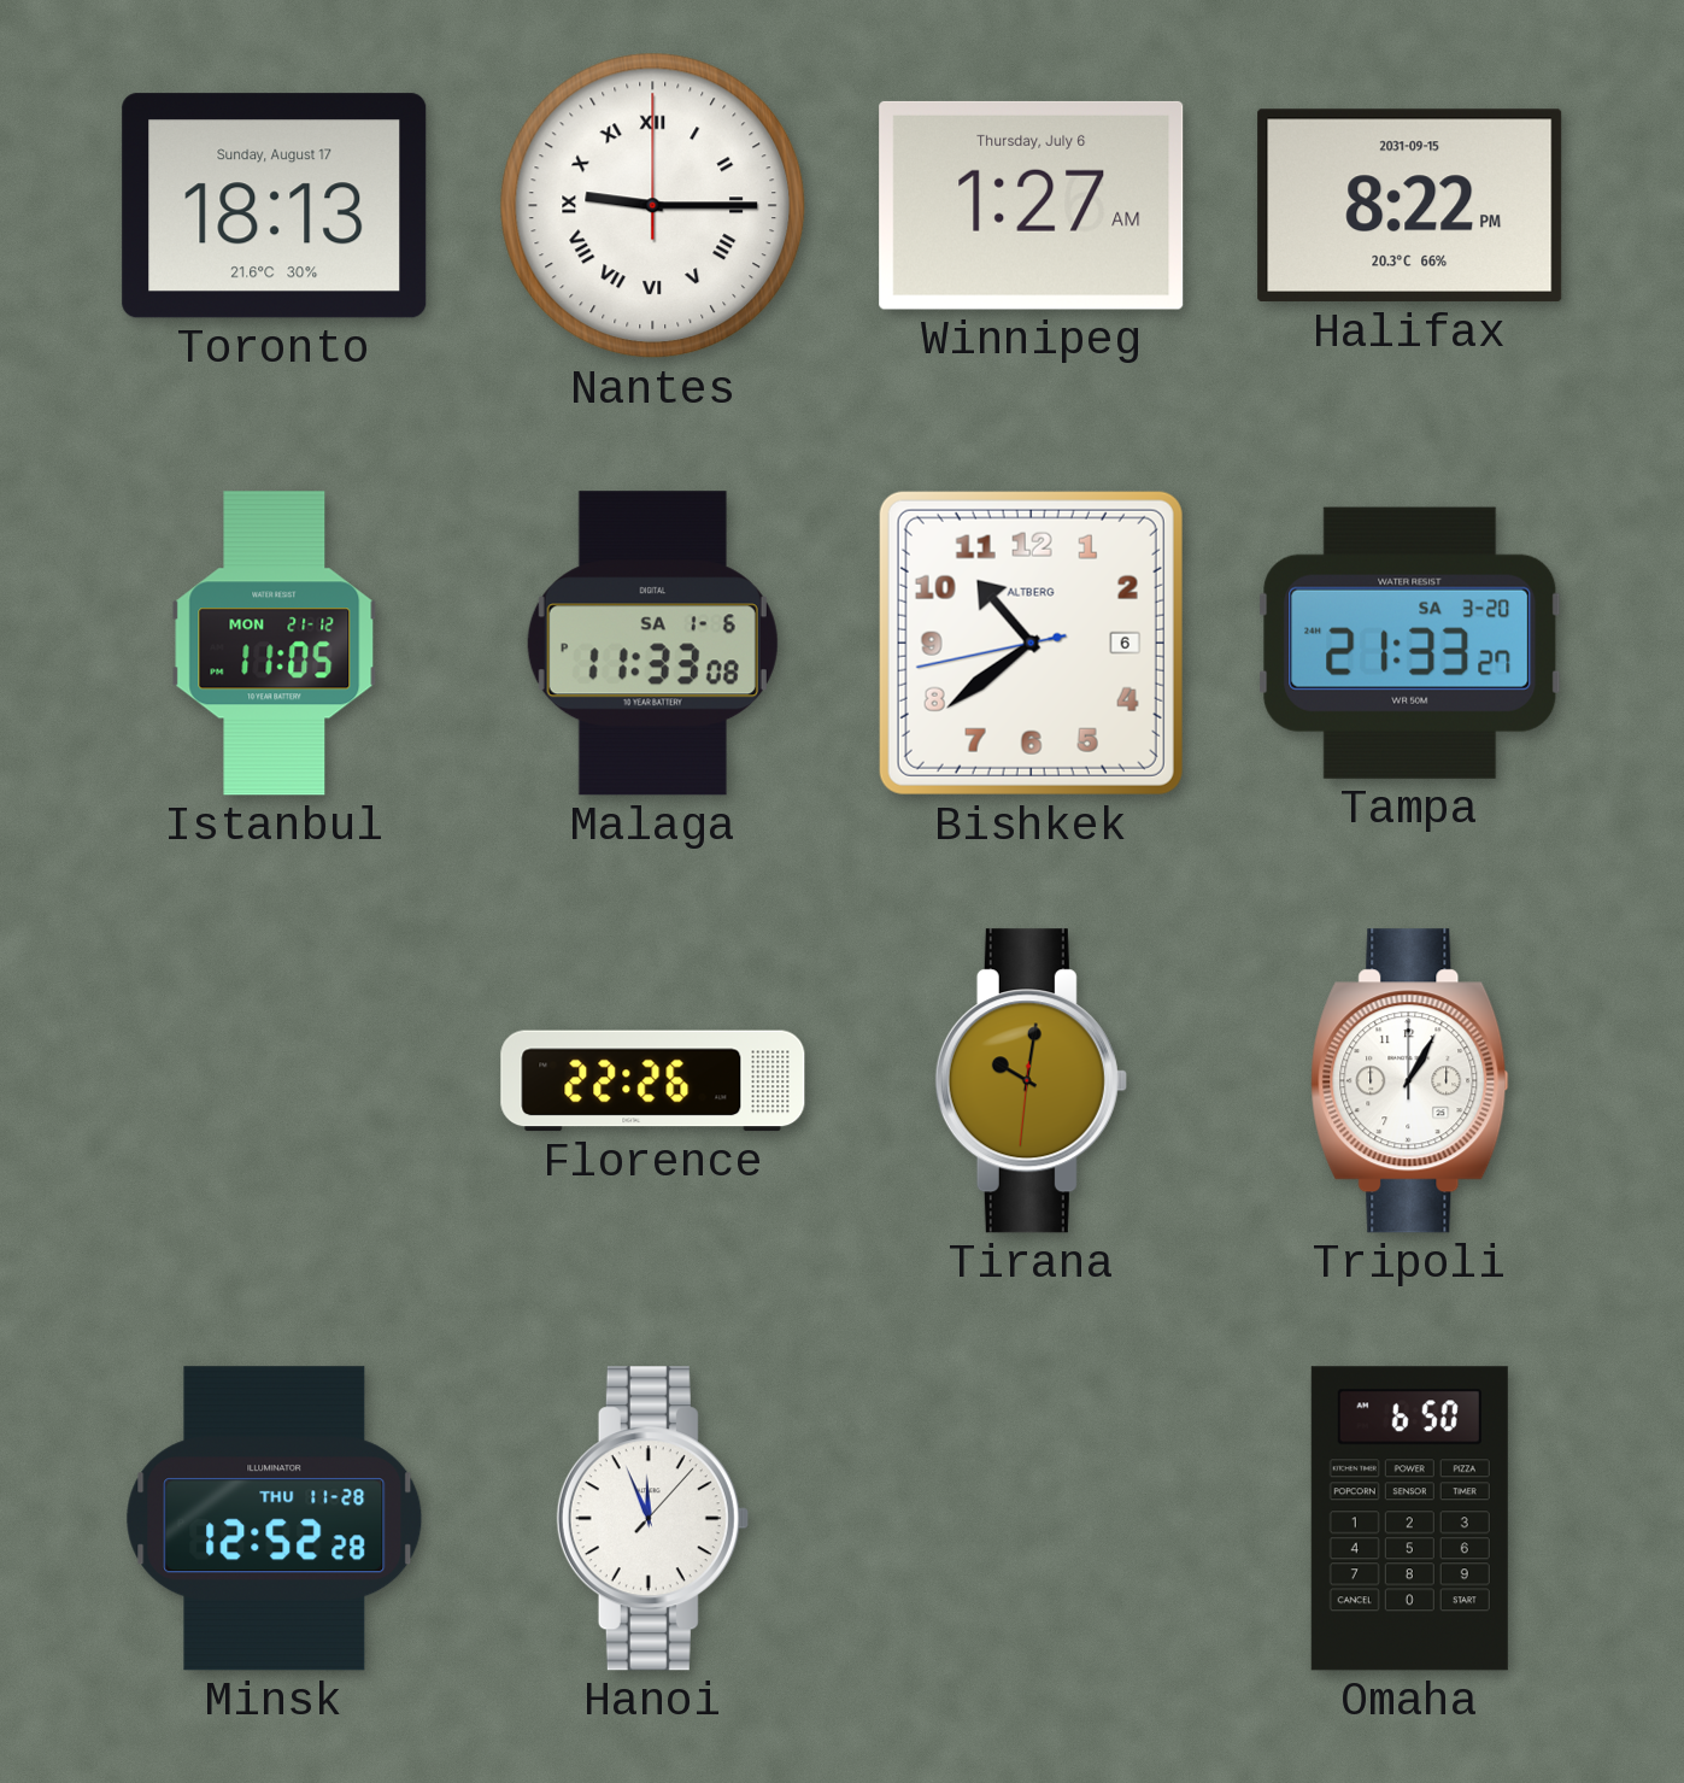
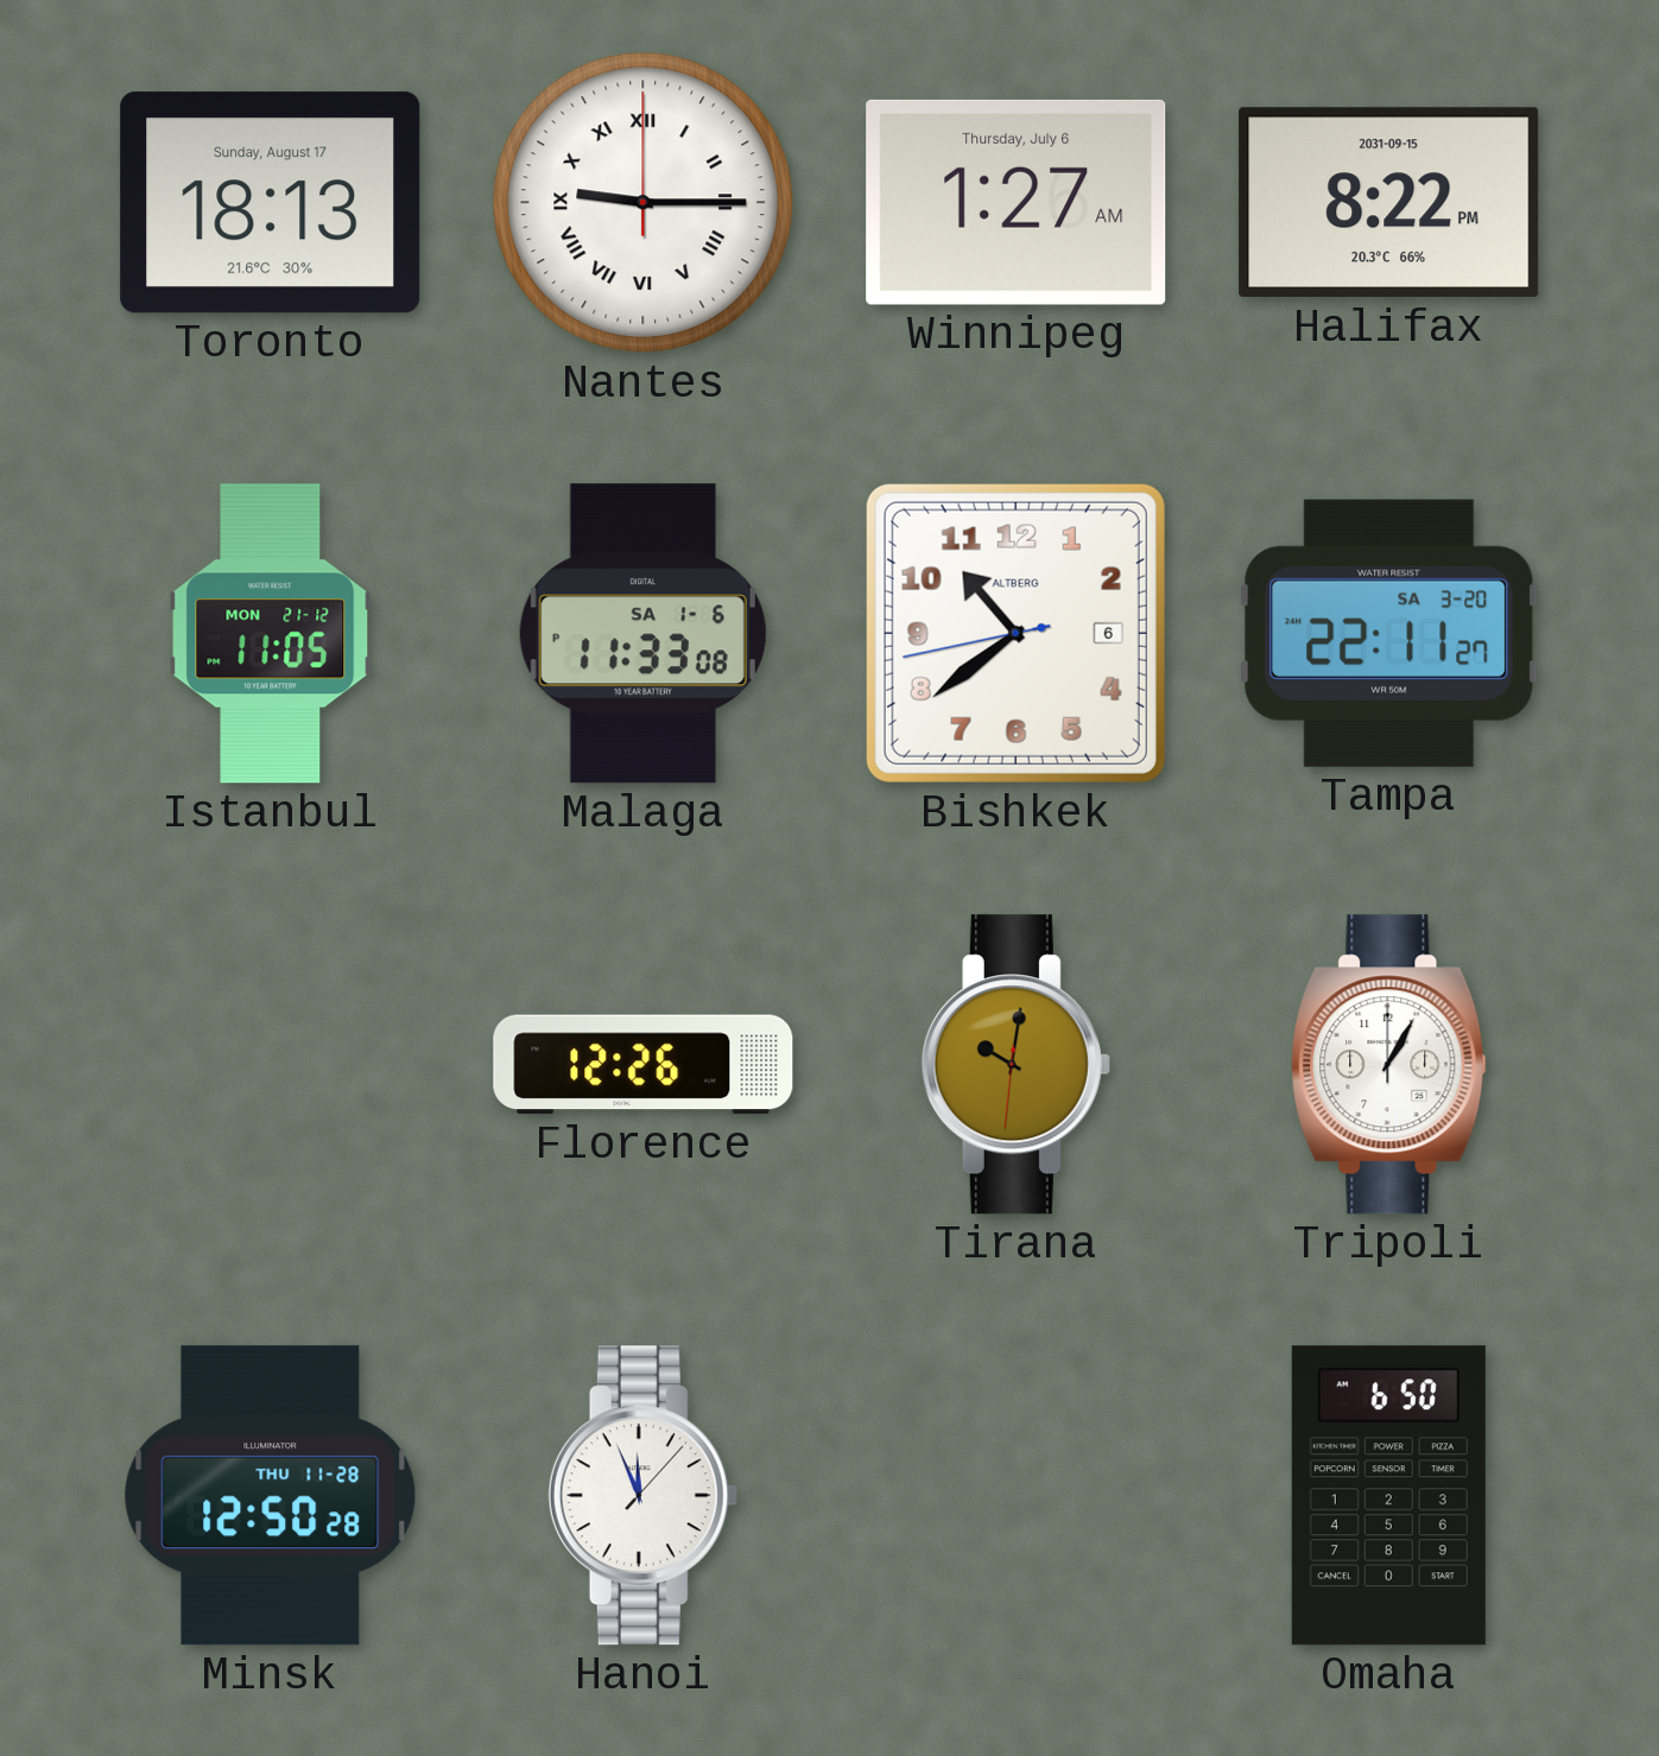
Tampa: 21:33 -> 22:11
Florence: 22:26 -> 12:26
Minsk: 12:52 -> 12:50
